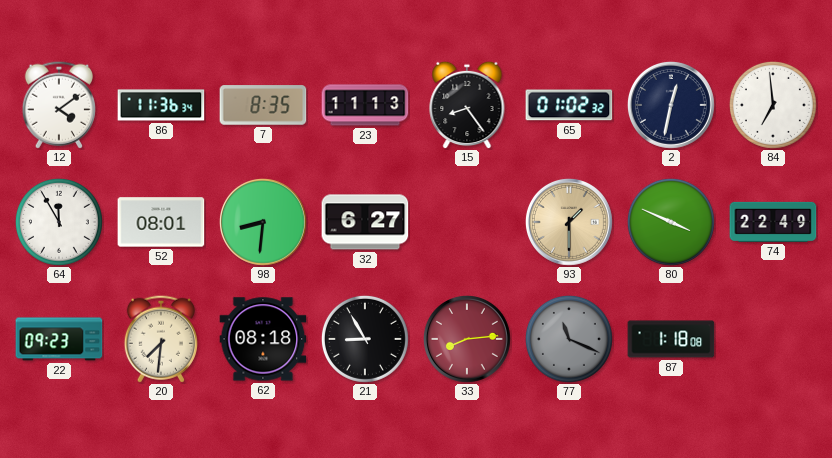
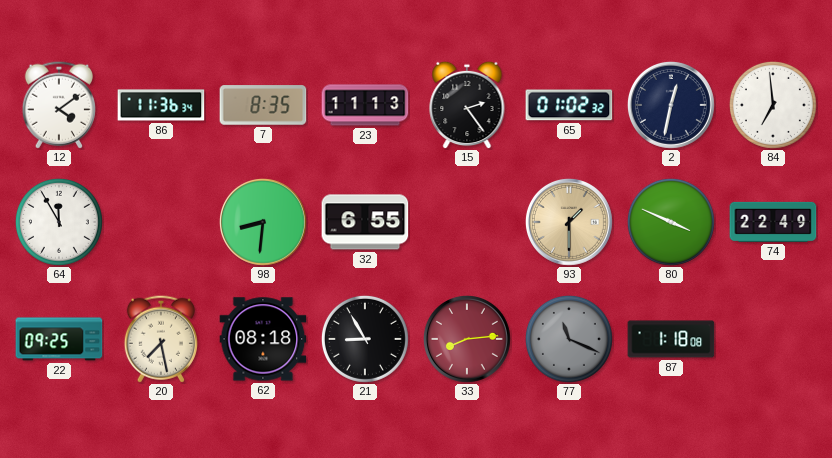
15: 8:24 -> 2:24
52: 08:01 -> none
32: 6:27 -> 6:55
22: 09:23 -> 09:25
20: 7:31 -> 7:28
